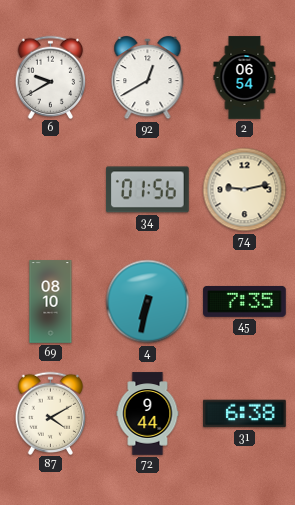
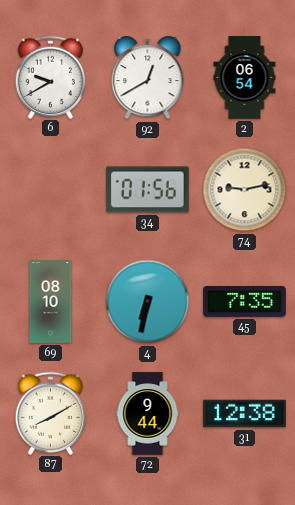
87: 4:10 -> 8:10
31: 6:38 -> 12:38
